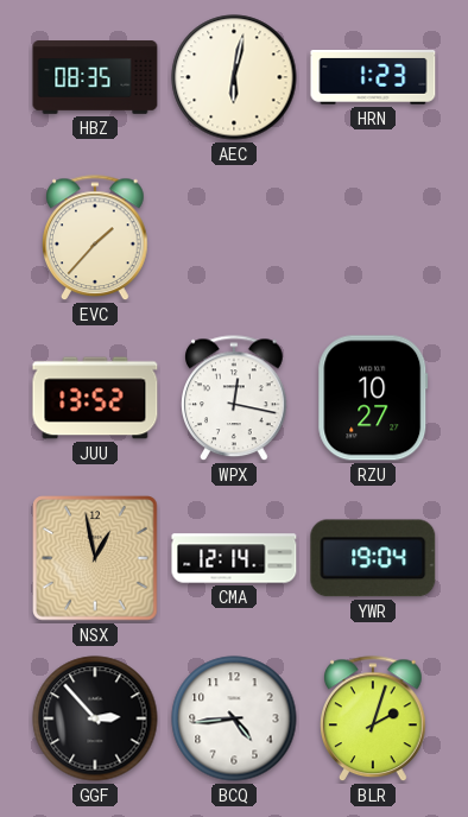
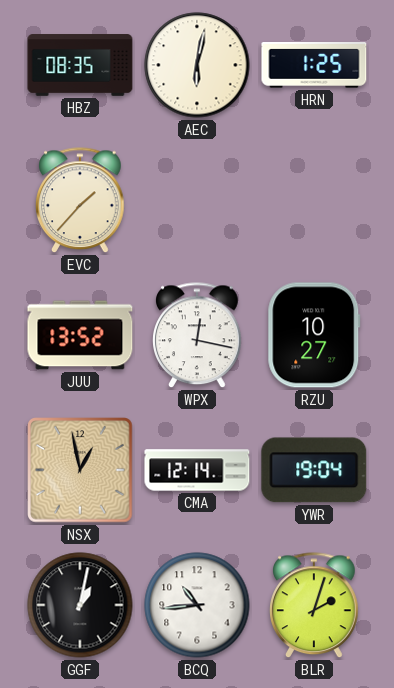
HRN: 1:23 -> 1:25
GGF: 2:53 -> 1:02
BCQ: 4:44 -> 10:44
